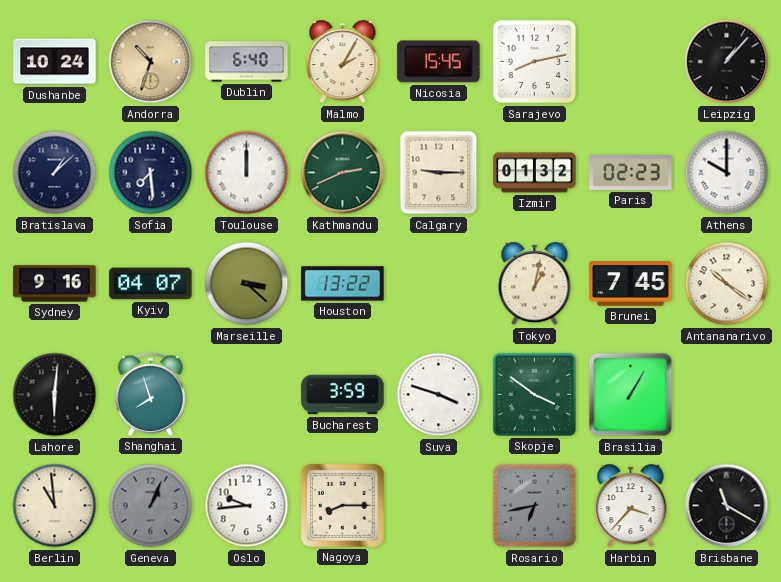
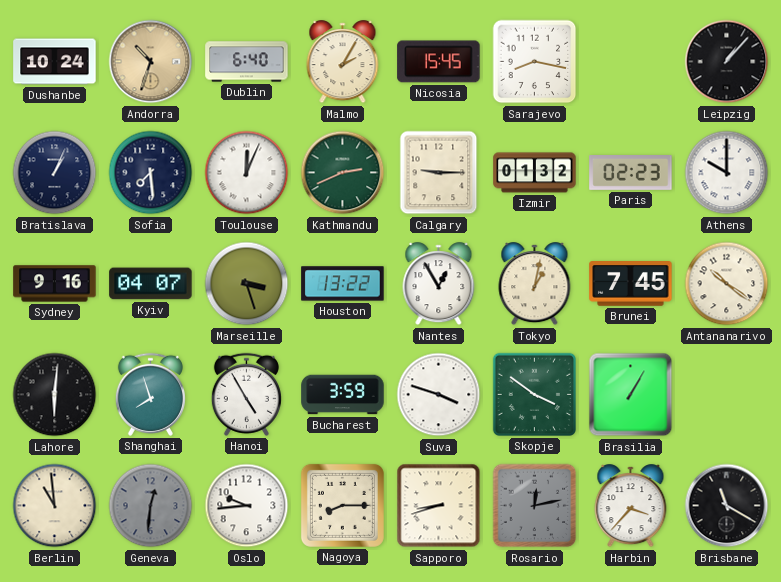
Sarajevo: 8:13 -> 8:17
Bratislava: 1:08 -> 1:04
Toulouse: 12:00 -> 12:04
Marseille: 3:22 -> 3:27
Nantes: none -> 12:55
Hanoi: none -> 4:55
Geneva: 1:04 -> 12:31
Sapporo: none -> 8:42
Rosario: 6:43 -> 12:13
